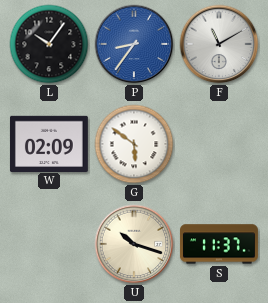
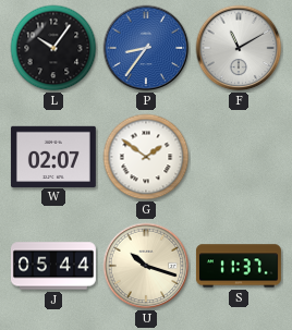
W: 02:09 -> 02:07
G: 5:51 -> 1:51
J: none -> 05:44
